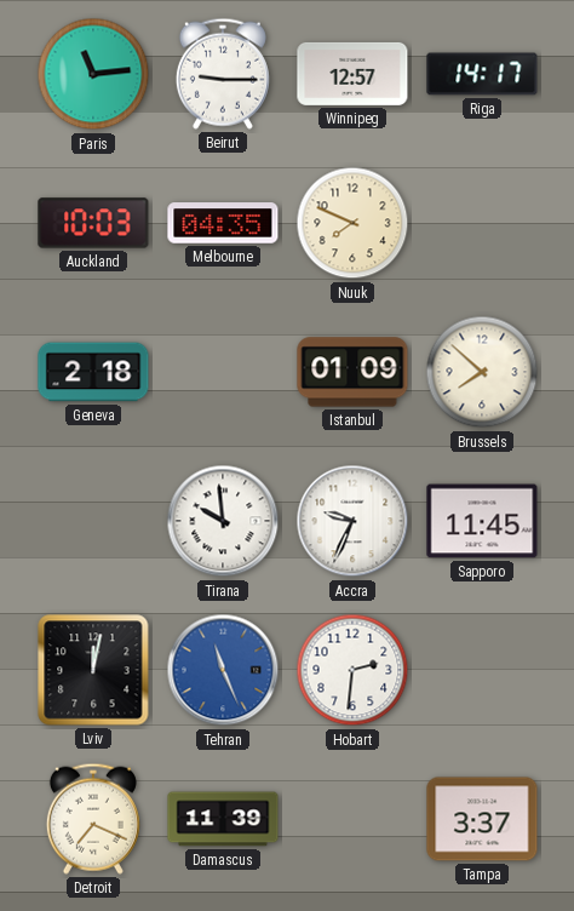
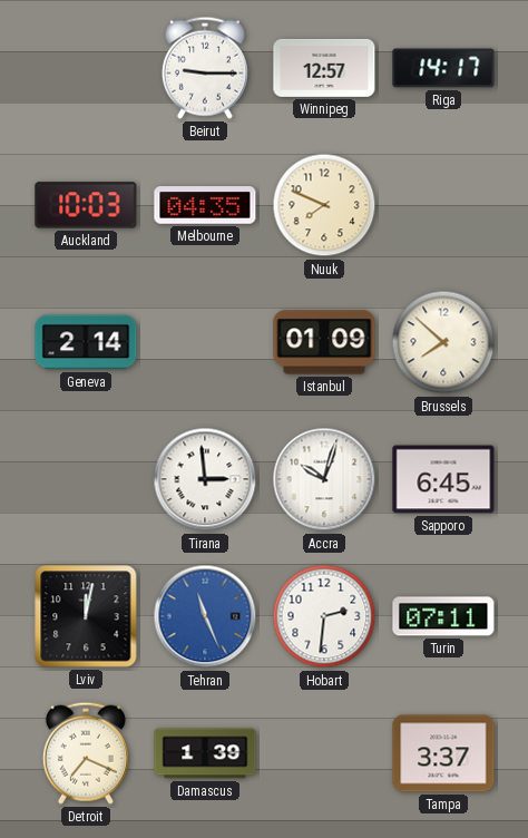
Paris: 11:14 -> none
Geneva: 2:18 -> 2:14
Tirana: 9:59 -> 2:59
Accra: 9:34 -> 10:03
Sapporo: 11:45 -> 6:45
Turin: none -> 07:11
Damascus: 11:39 -> 1:39
